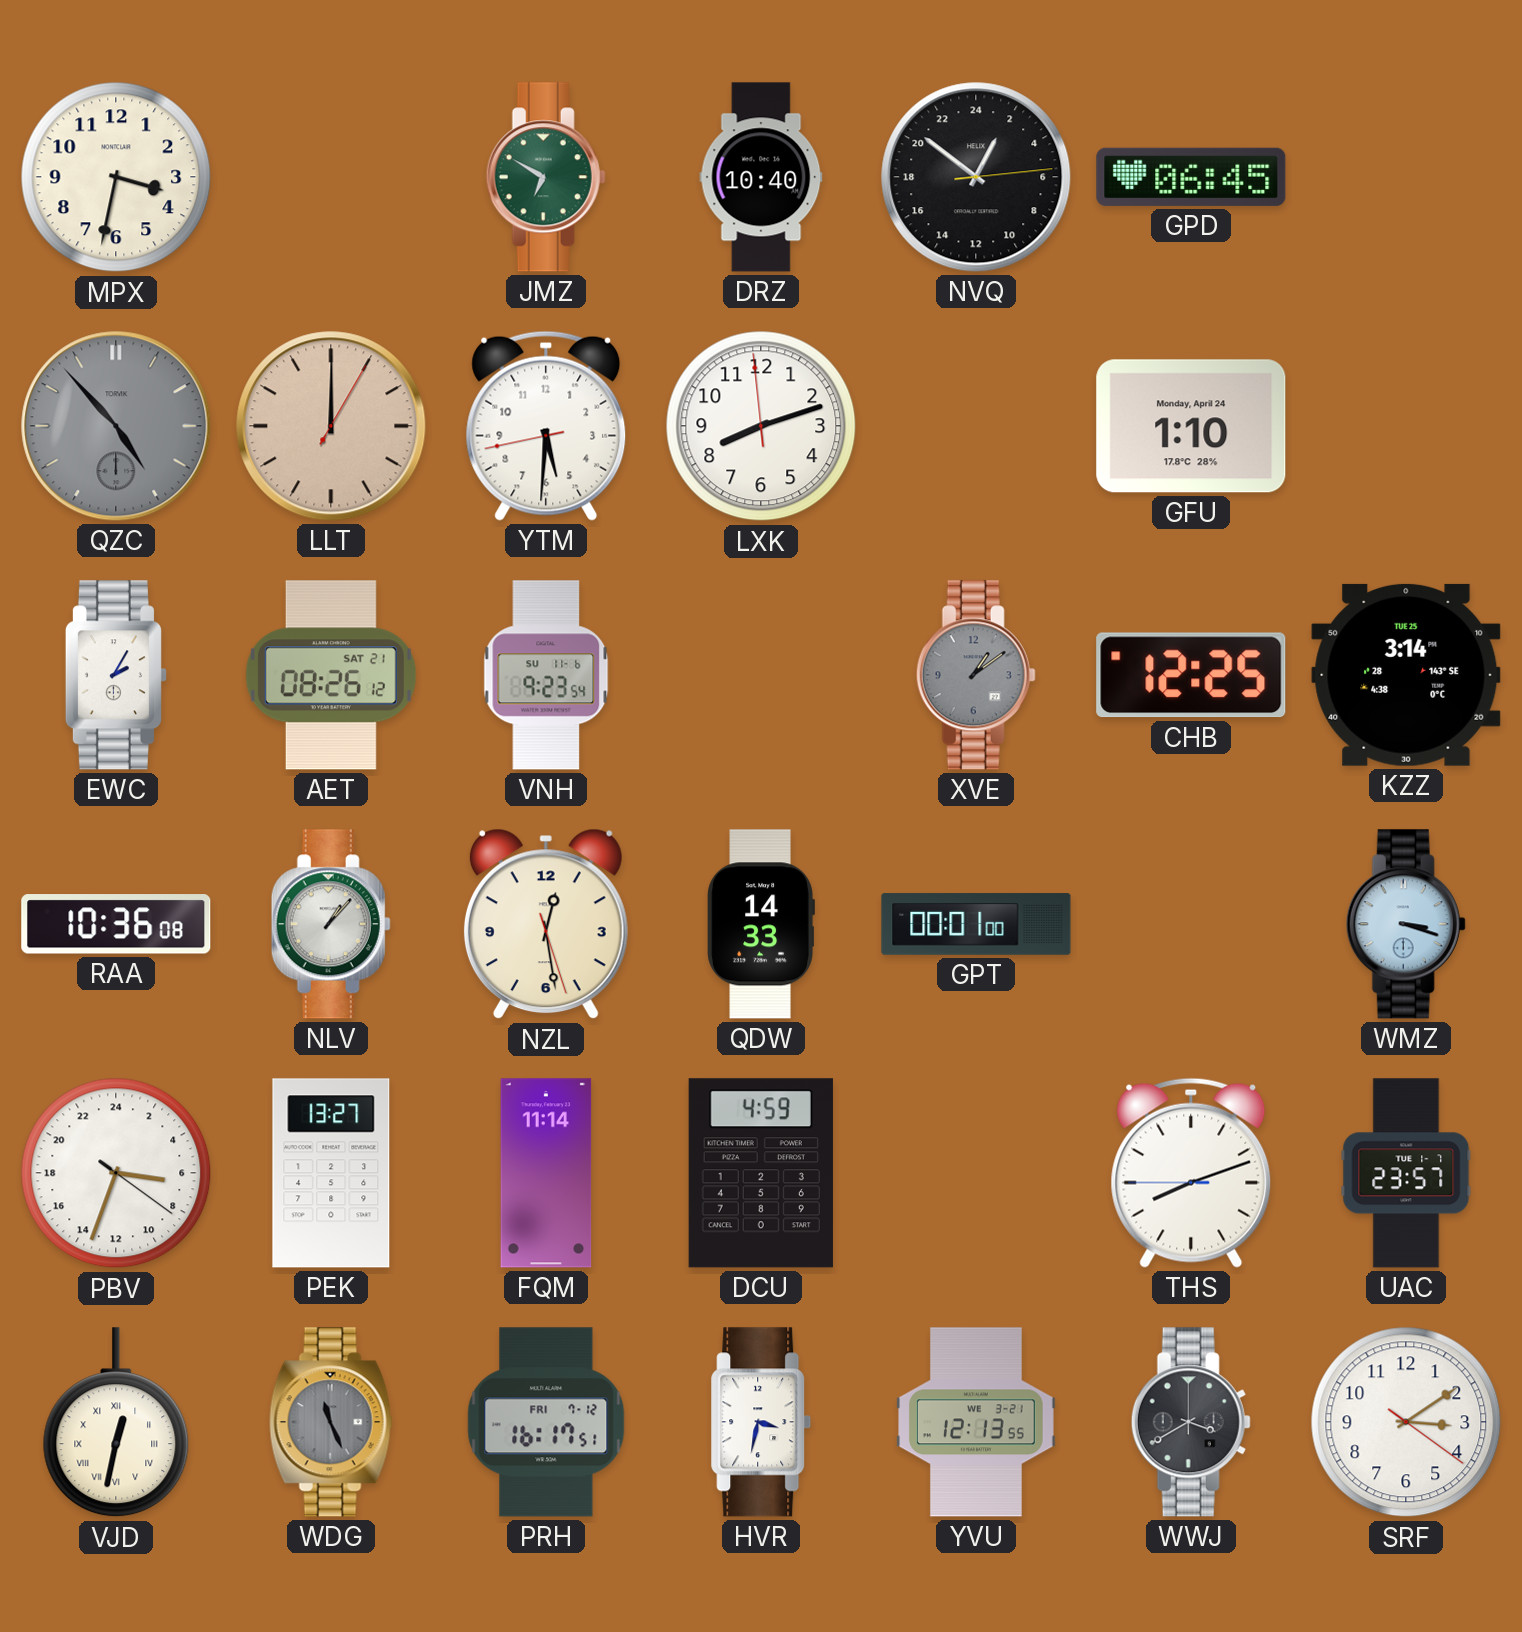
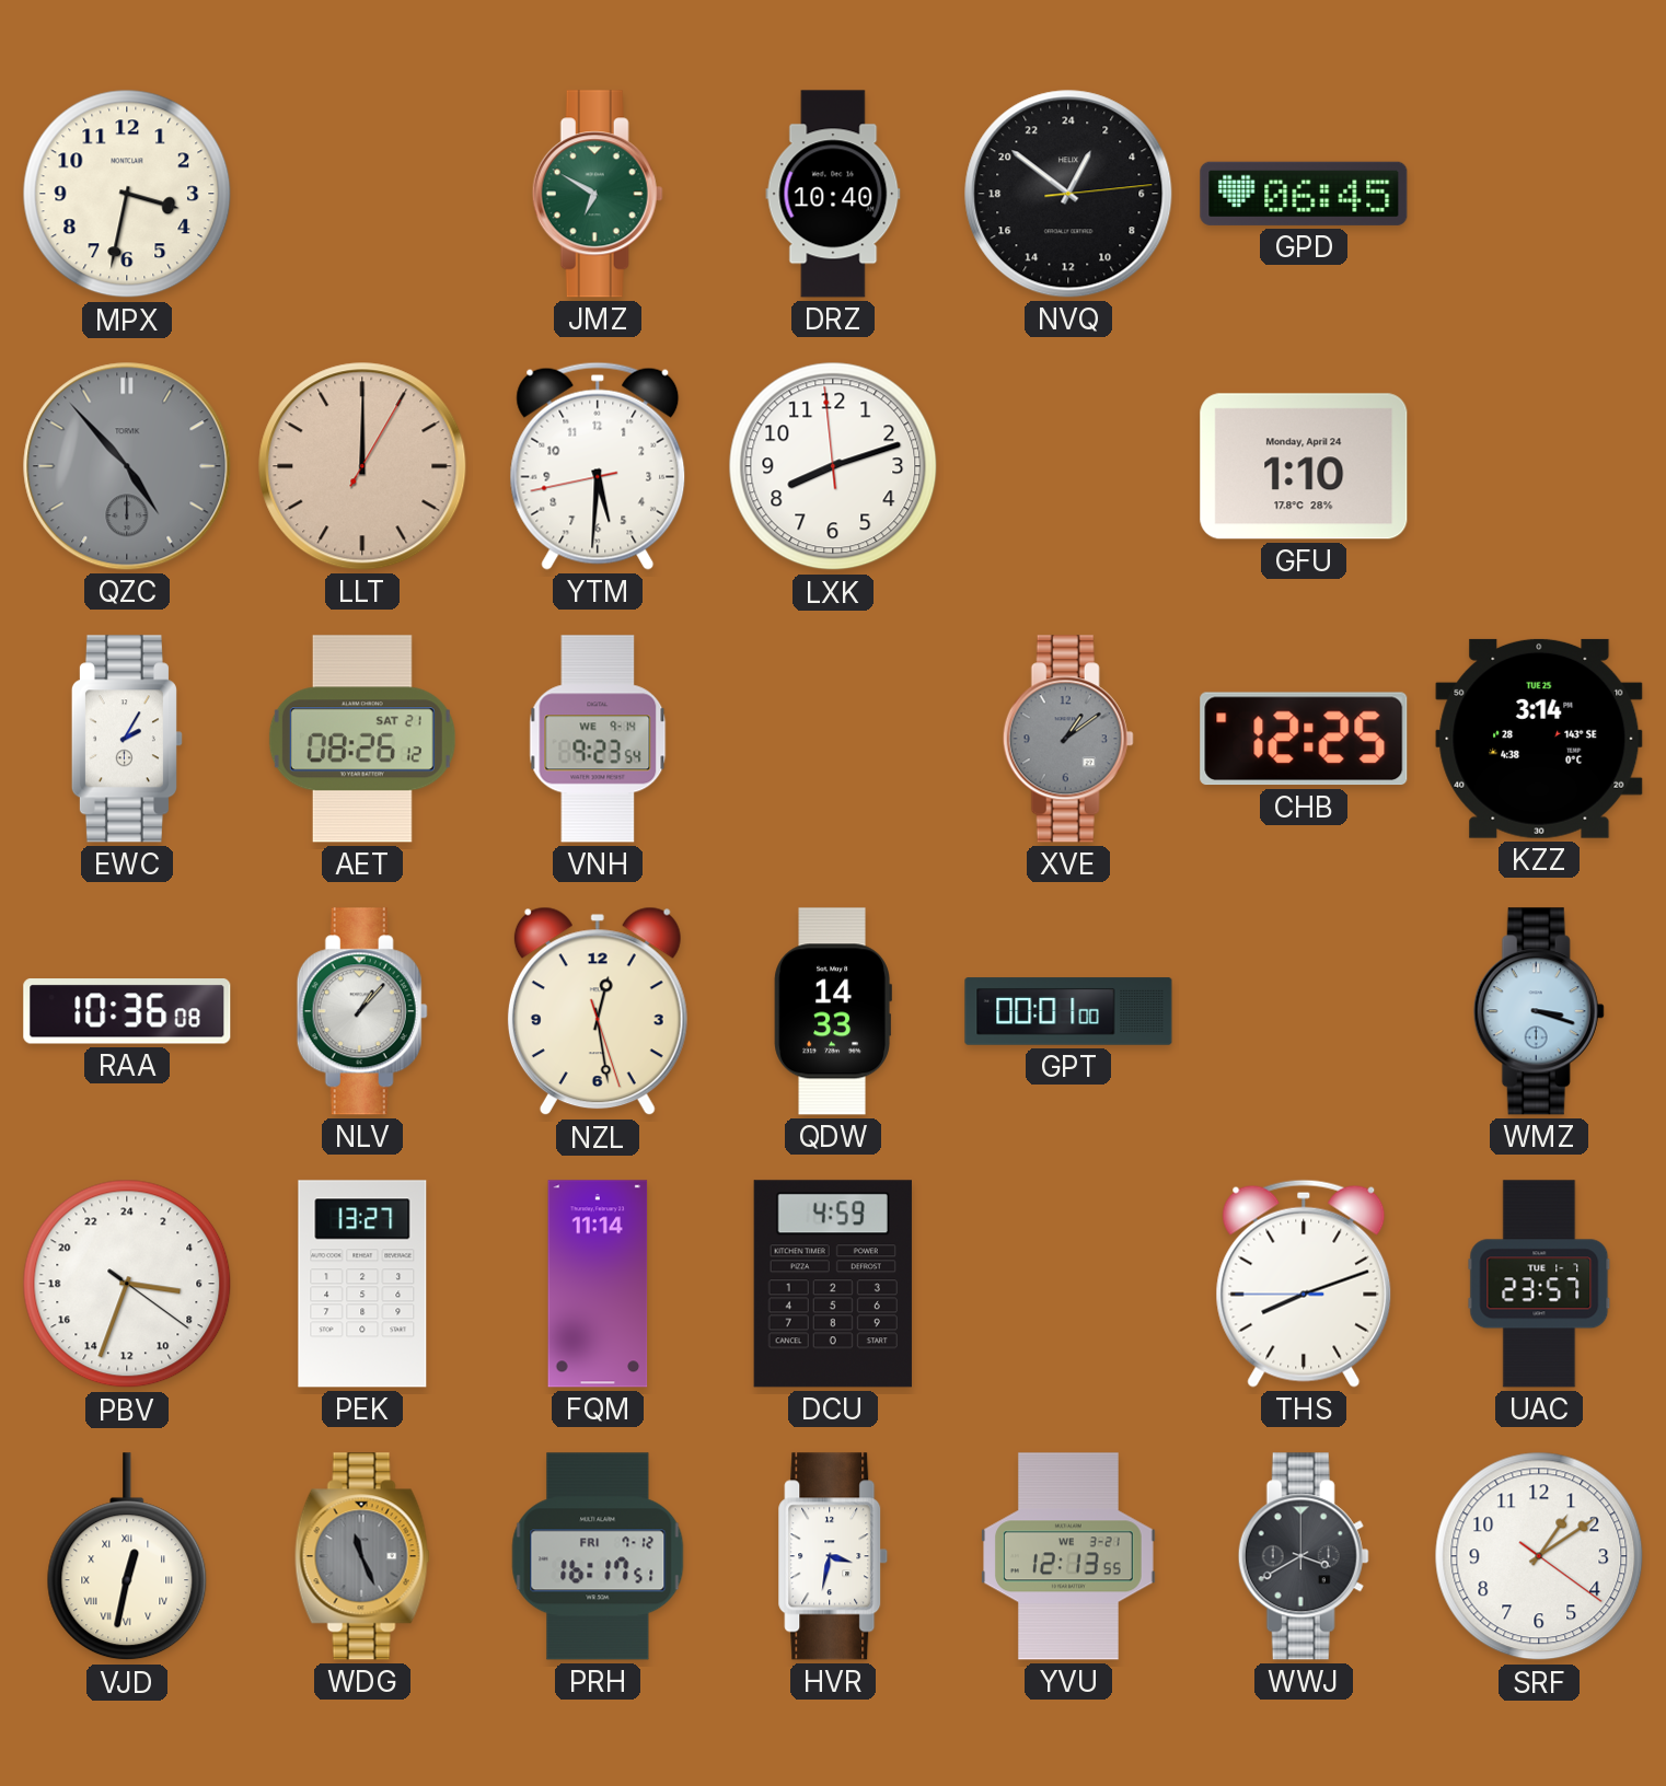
VNH date: SU 11-6 -> WE 9-14
SRF: 3:09 -> 1:09
